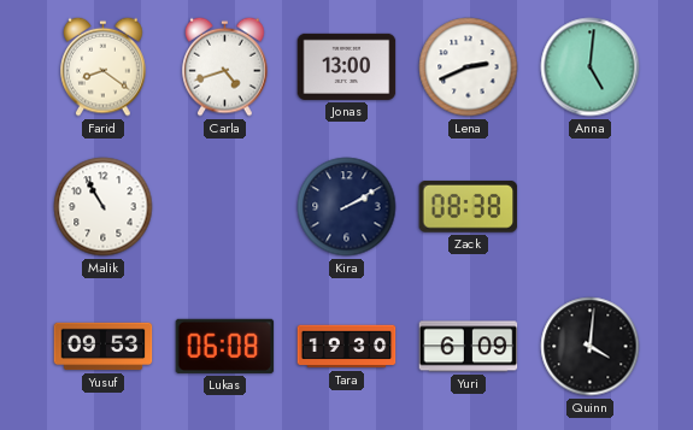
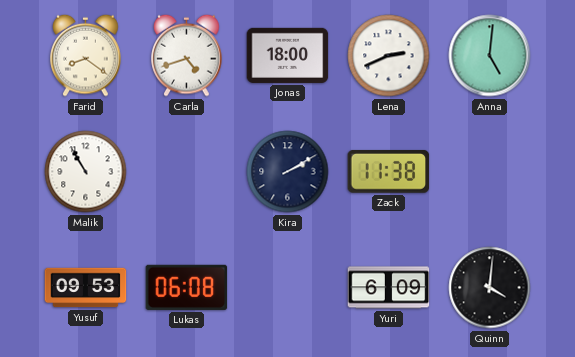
Jonas: 13:00 -> 18:00
Zack: 08:38 -> 11:38
Tara: 19:30 -> none
